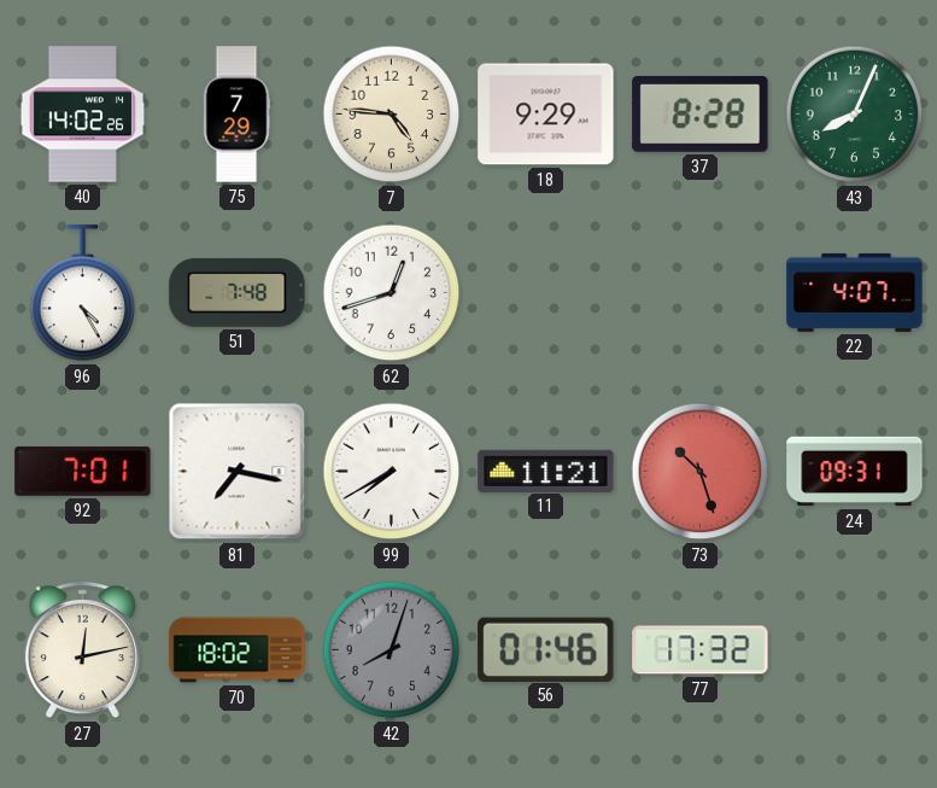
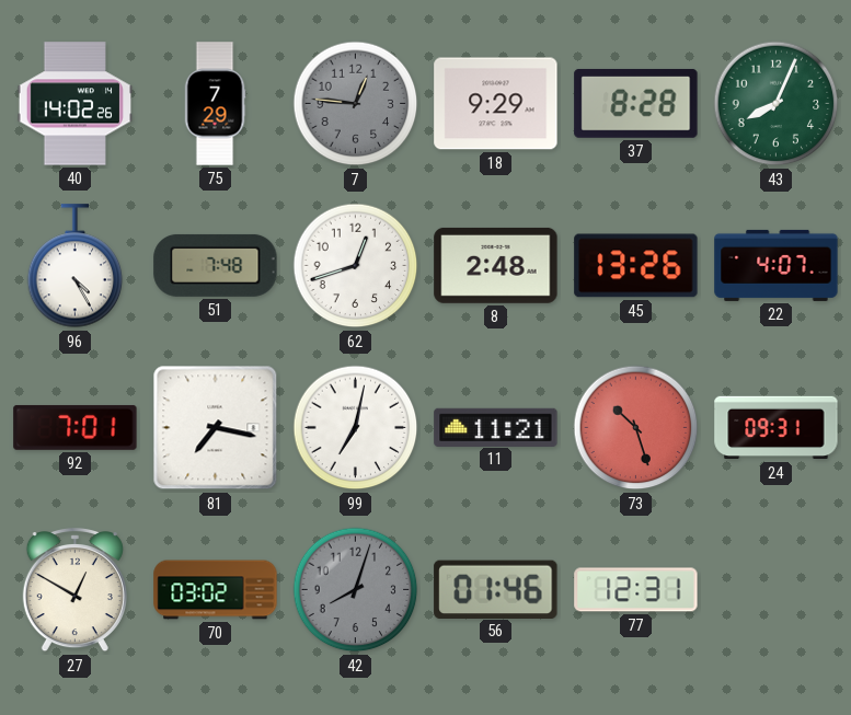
7: 4:46 -> 12:46
7 dial: cream -> grey
8: none -> 2:48
45: none -> 13:26
99: 7:40 -> 7:02
27: 12:13 -> 12:50
70: 18:02 -> 03:02
77: 17:32 -> 12:31
